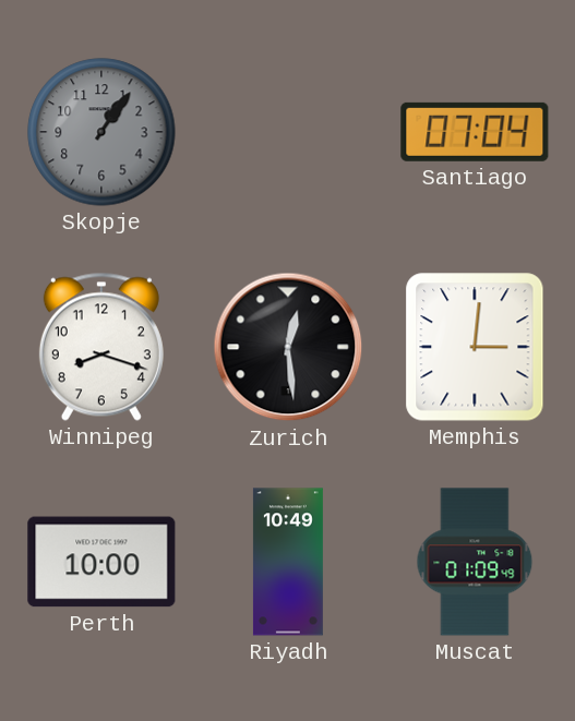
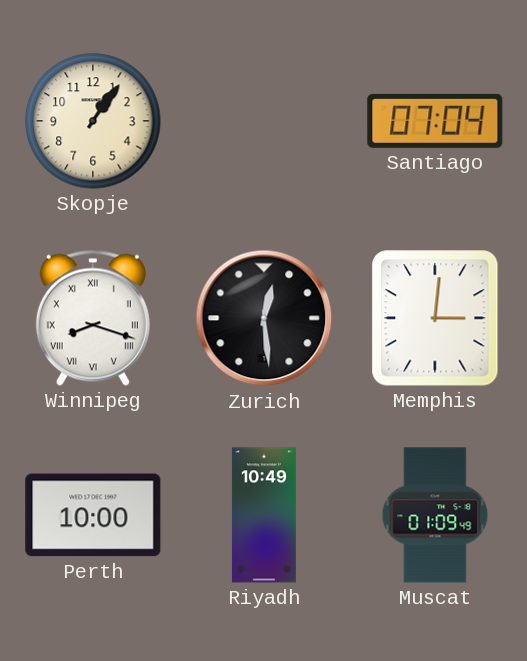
Skopje dial: grey -> cream
Winnipeg numerals: Arabic -> Roman
